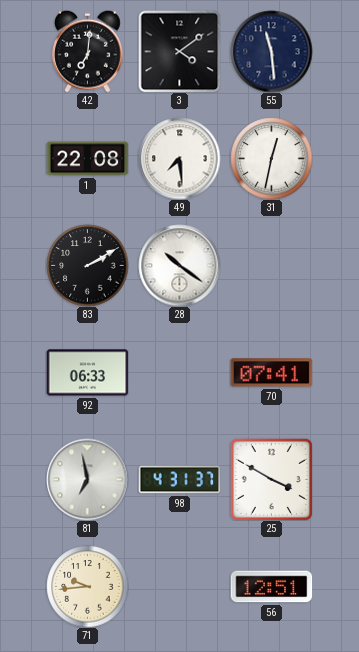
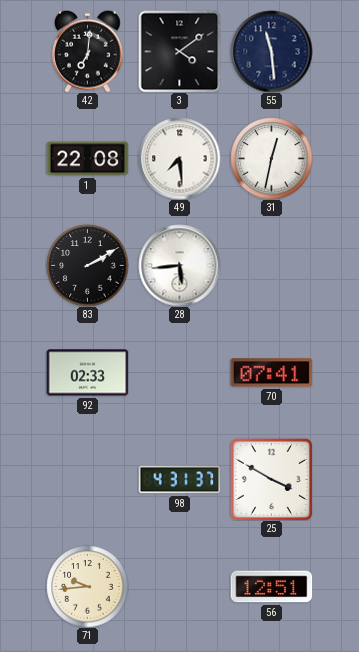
28: 10:21 -> 5:44
92: 06:33 -> 02:33
81: 6:58 -> none
